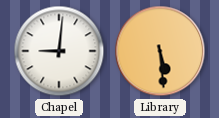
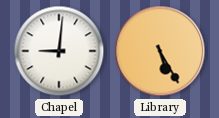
Library: 5:29 -> 5:25
